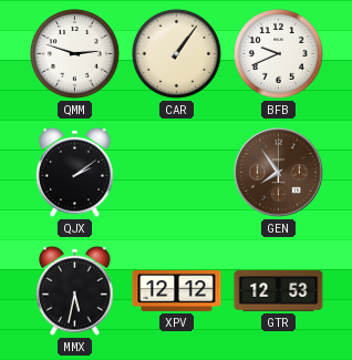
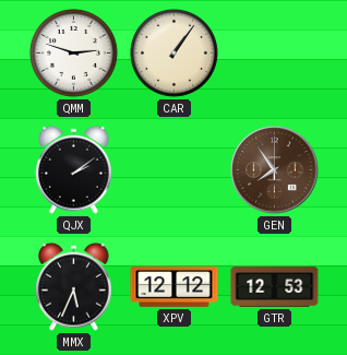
BFB: 9:41 -> none
MMX: 5:32 -> 5:34
